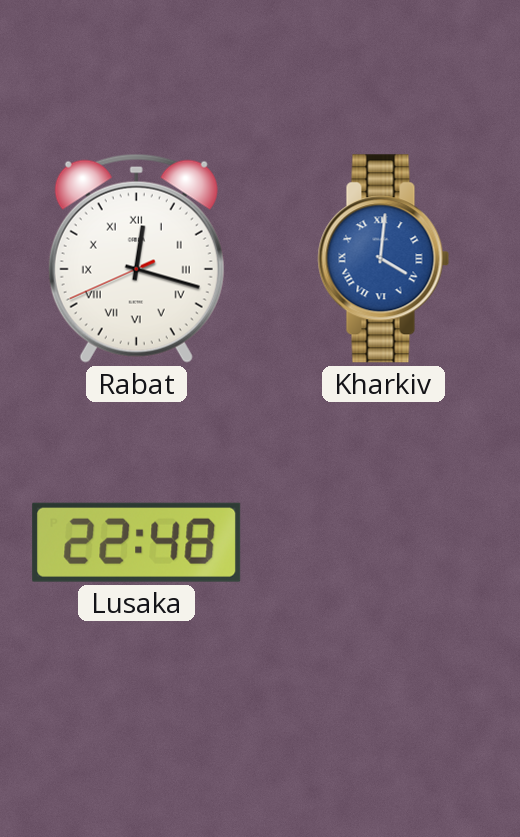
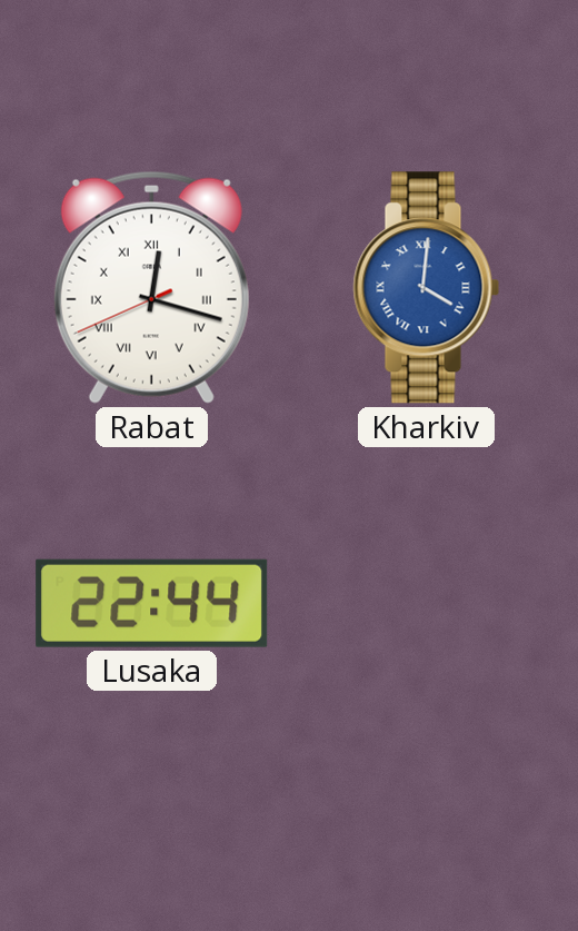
Lusaka: 22:48 -> 22:44
